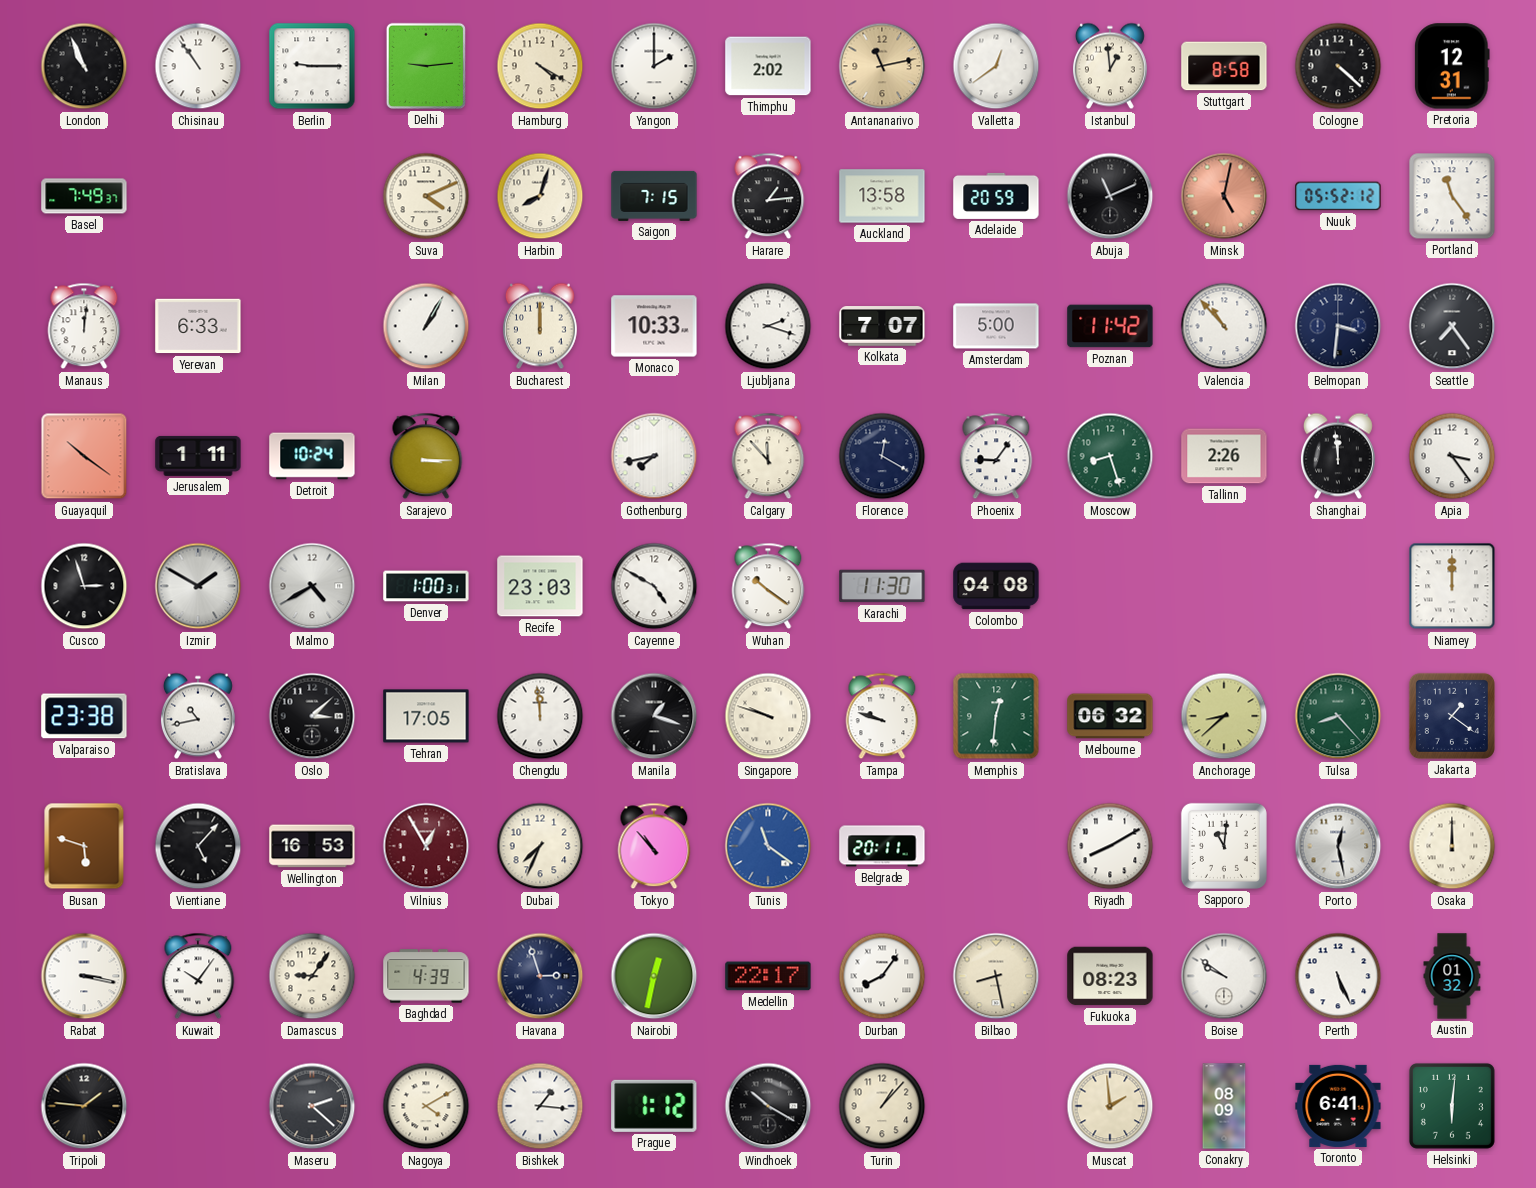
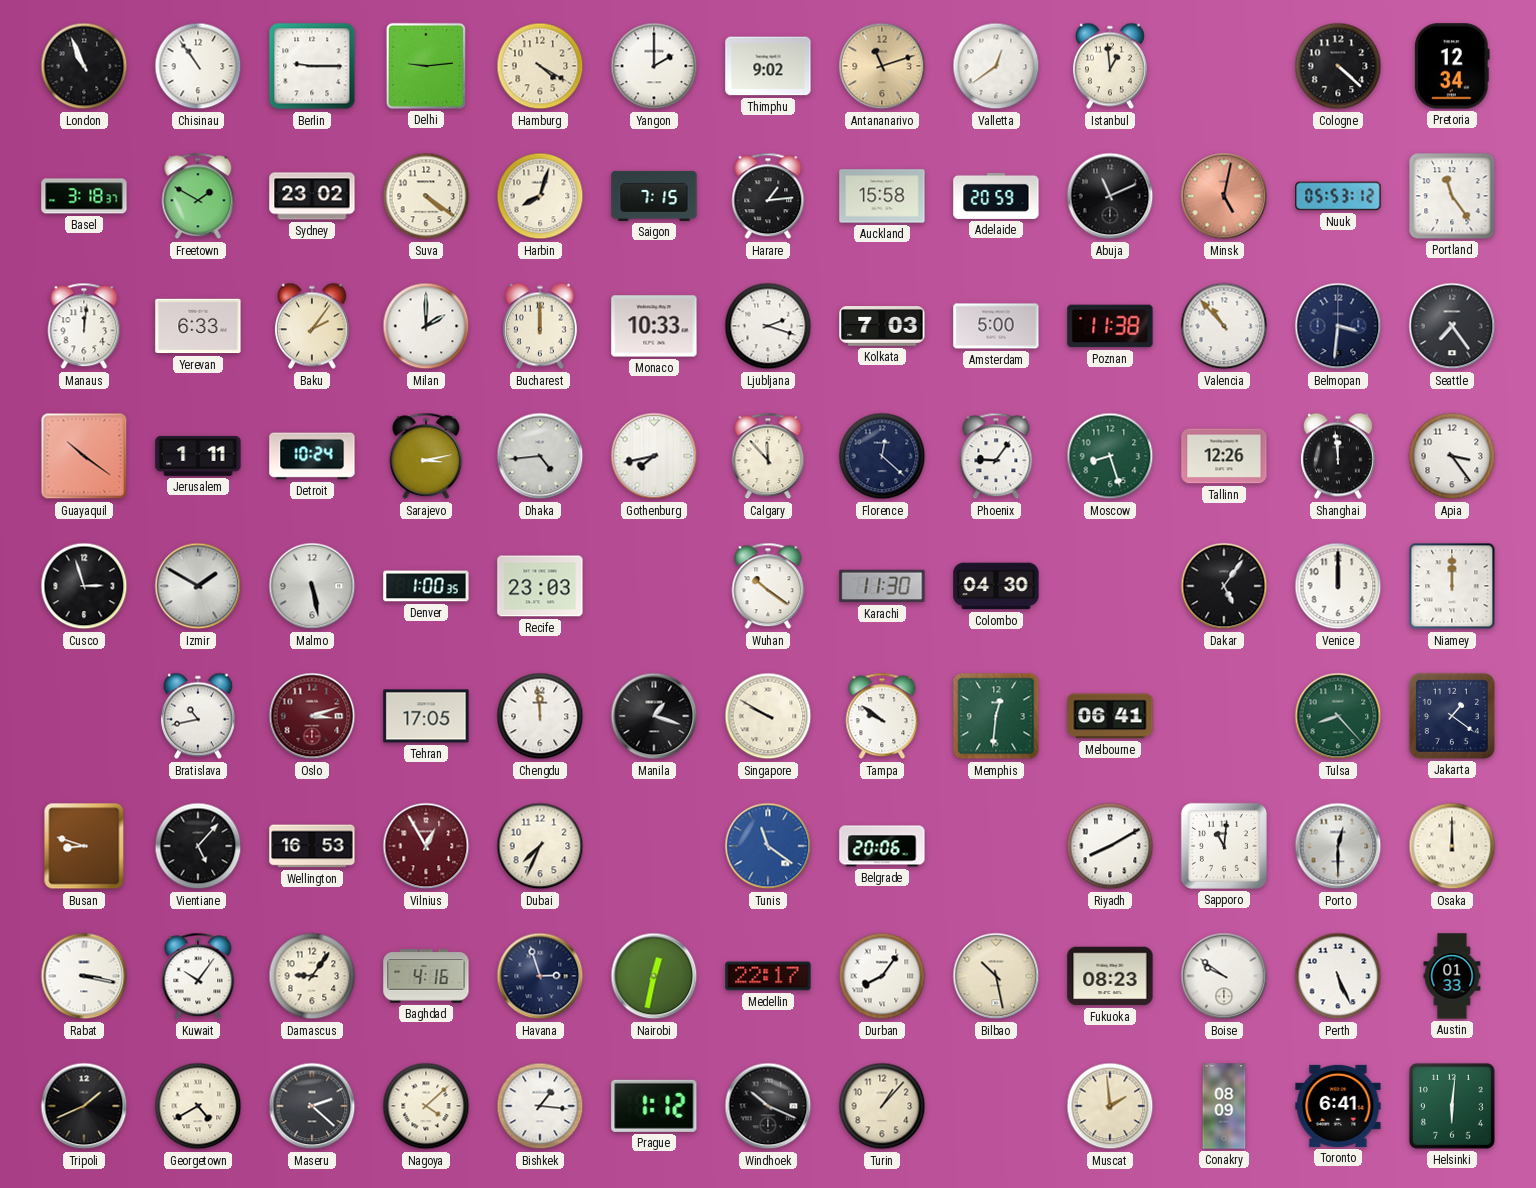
Thimphu: 2:02 -> 9:02
Antananarivo: 11:13 -> 11:12
Stuttgart: 8:58 -> none
Pretoria: 12:31 -> 12:34
Basel: 7:49 -> 3:18
Freetown: none -> 1:50
Sydney: none -> 23:02
Suva: 4:11 -> 4:21
Auckland: 13:58 -> 15:58
Nuuk: 05:52 -> 05:53
Baku: none -> 2:06
Milan: 1:05 -> 2:00
Kolkata: 7:07 -> 7:03
Poznan: 11:42 -> 11:38
Sarajevo: 3:15 -> 3:13
Dhaka: none -> 4:44
Florence: 12:20 -> 12:22
Tallinn: 2:26 -> 12:26
Malmo: 4:40 -> 5:28
Denver: 1:00:31 -> 1:00:35
Cayenne: 4:50 -> none
Colombo: 04:08 -> 04:30
Dakar: none -> 5:06
Venice: none -> 12:00
Valparaiso: 23:38 -> none
Oslo: 3:08 -> 3:12
Oslo dial: black -> burgundy
Singapore: 9:48 -> 9:50
Tampa: 9:48 -> 9:51
Melbourne: 06:32 -> 06:41
Anchorage: 8:38 -> none
Busan: 5:48 -> 8:48
Tokyo: 10:53 -> none
Belgrade: 20:11 -> 20:06
Porto: 12:28 -> 12:30
Baghdad: 4:39 -> 4:16
Bilbao: 8:28 -> 10:28
Austin: 01:32 -> 01:33
Tripoli: 1:46 -> 1:41
Georgetown: none -> 4:40
Nagoya: 4:10 -> 4:08
Windhoek: 10:20 -> 10:19
